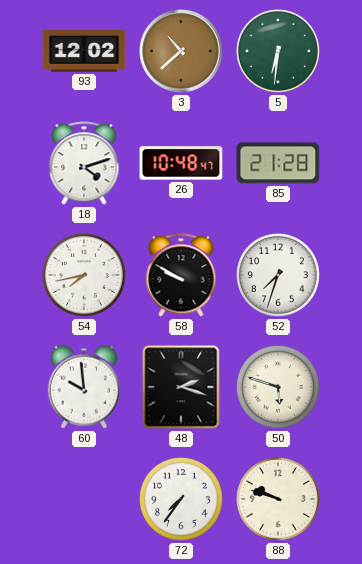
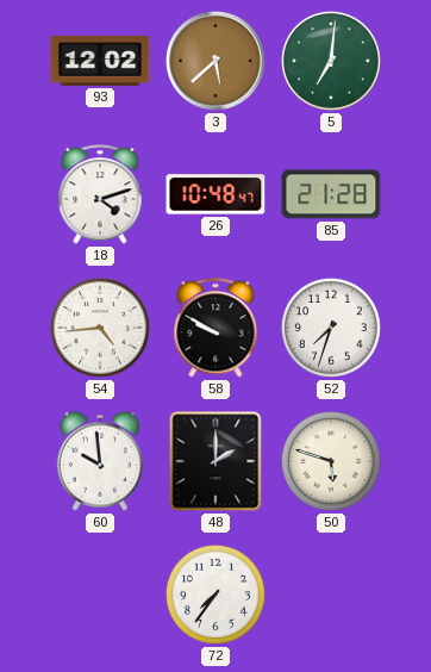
3: 10:38 -> 5:38
5: 6:31 -> 7:01
54: 7:43 -> 4:44
48: 2:18 -> 2:00
88: 9:48 -> none
